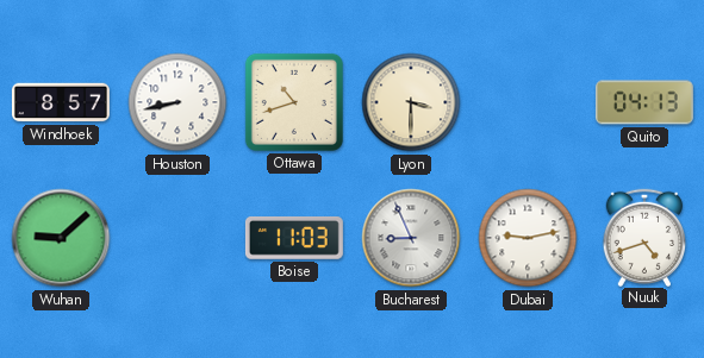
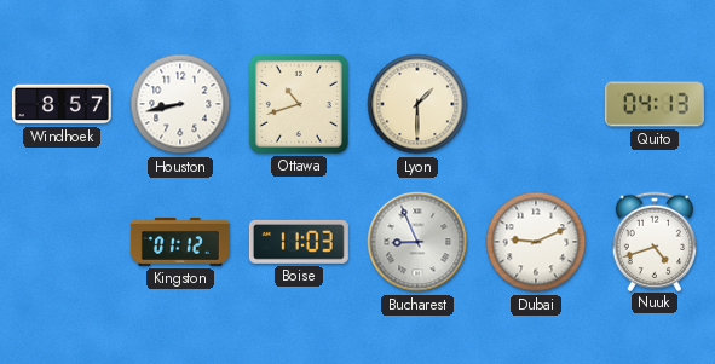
Lyon: 3:30 -> 1:30
Wuhan: 9:08 -> none
Kingston: none -> 01:12
Dubai: 9:13 -> 9:11
